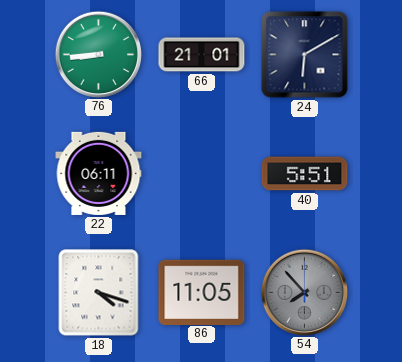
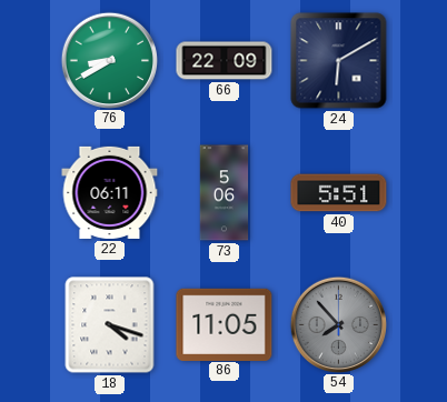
76: 8:44 -> 8:40
66: 21:01 -> 22:09
73: none -> 5:06
